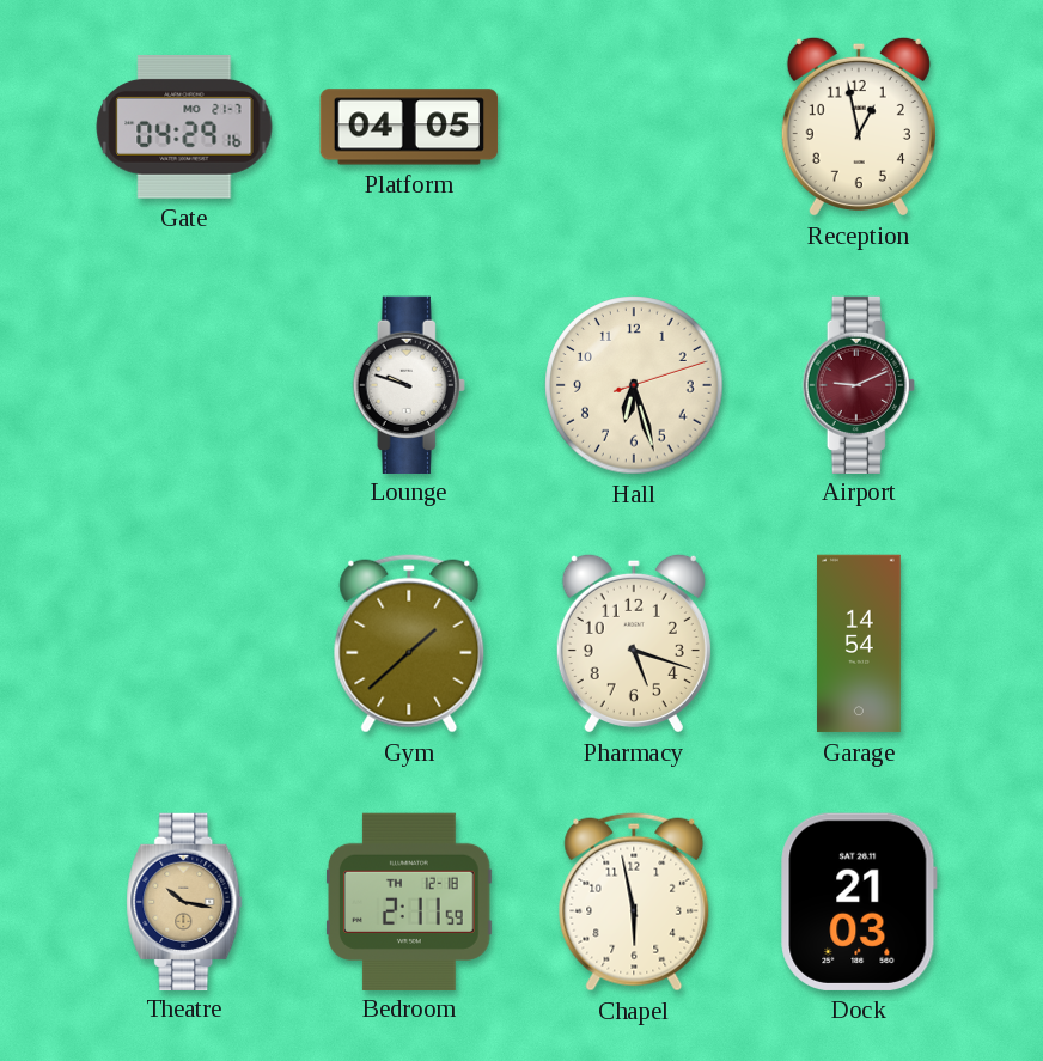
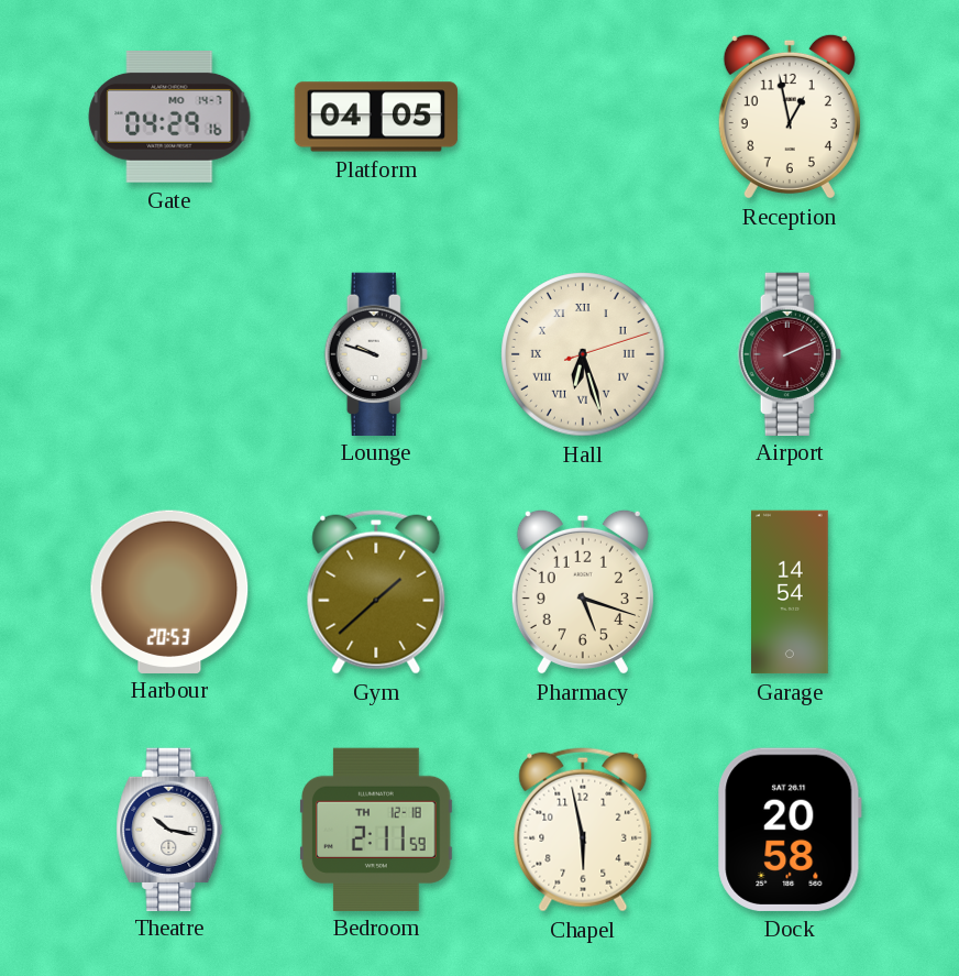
Gate date: MO 21-7 -> MO 14-7
Hall numerals: Arabic -> Roman
Airport: 9:11 -> 2:11
Harbour: none -> 20:53
Theatre dial: champagne -> white
Dock: 21:03 -> 20:58
